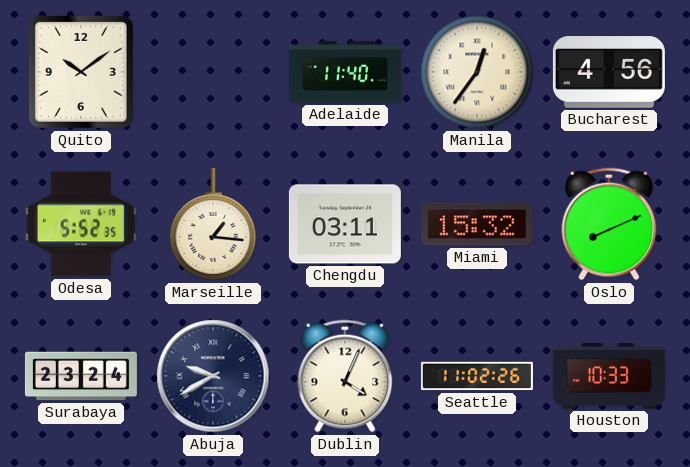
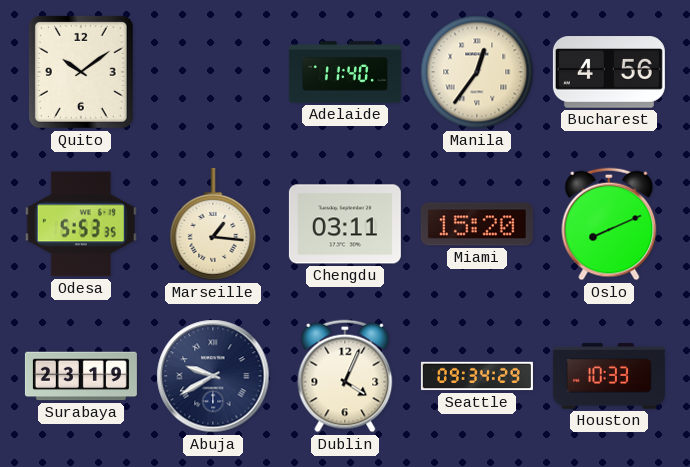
Odesa: 5:52 -> 5:53
Miami: 15:32 -> 15:20
Surabaya: 23:24 -> 23:19
Seattle: 11:02 -> 09:34
